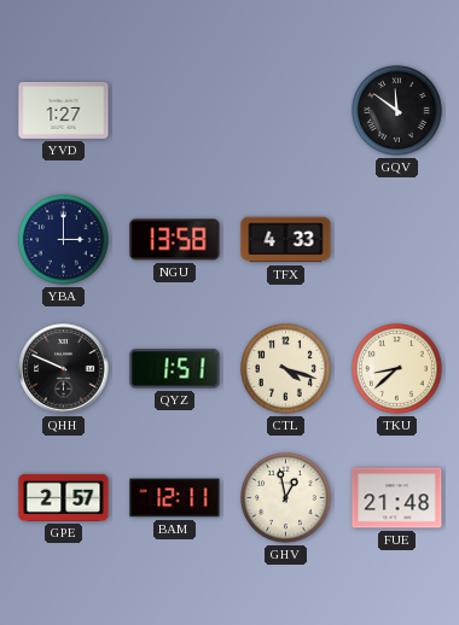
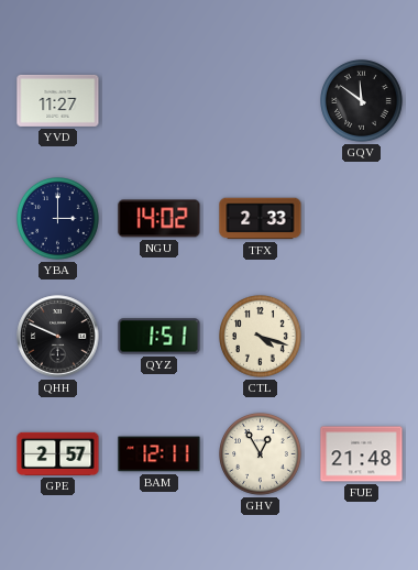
YVD: 1:27 -> 11:27
NGU: 13:58 -> 14:02
TFX: 4:33 -> 2:33
TKU: 8:38 -> none
GHV: 12:58 -> 12:55
